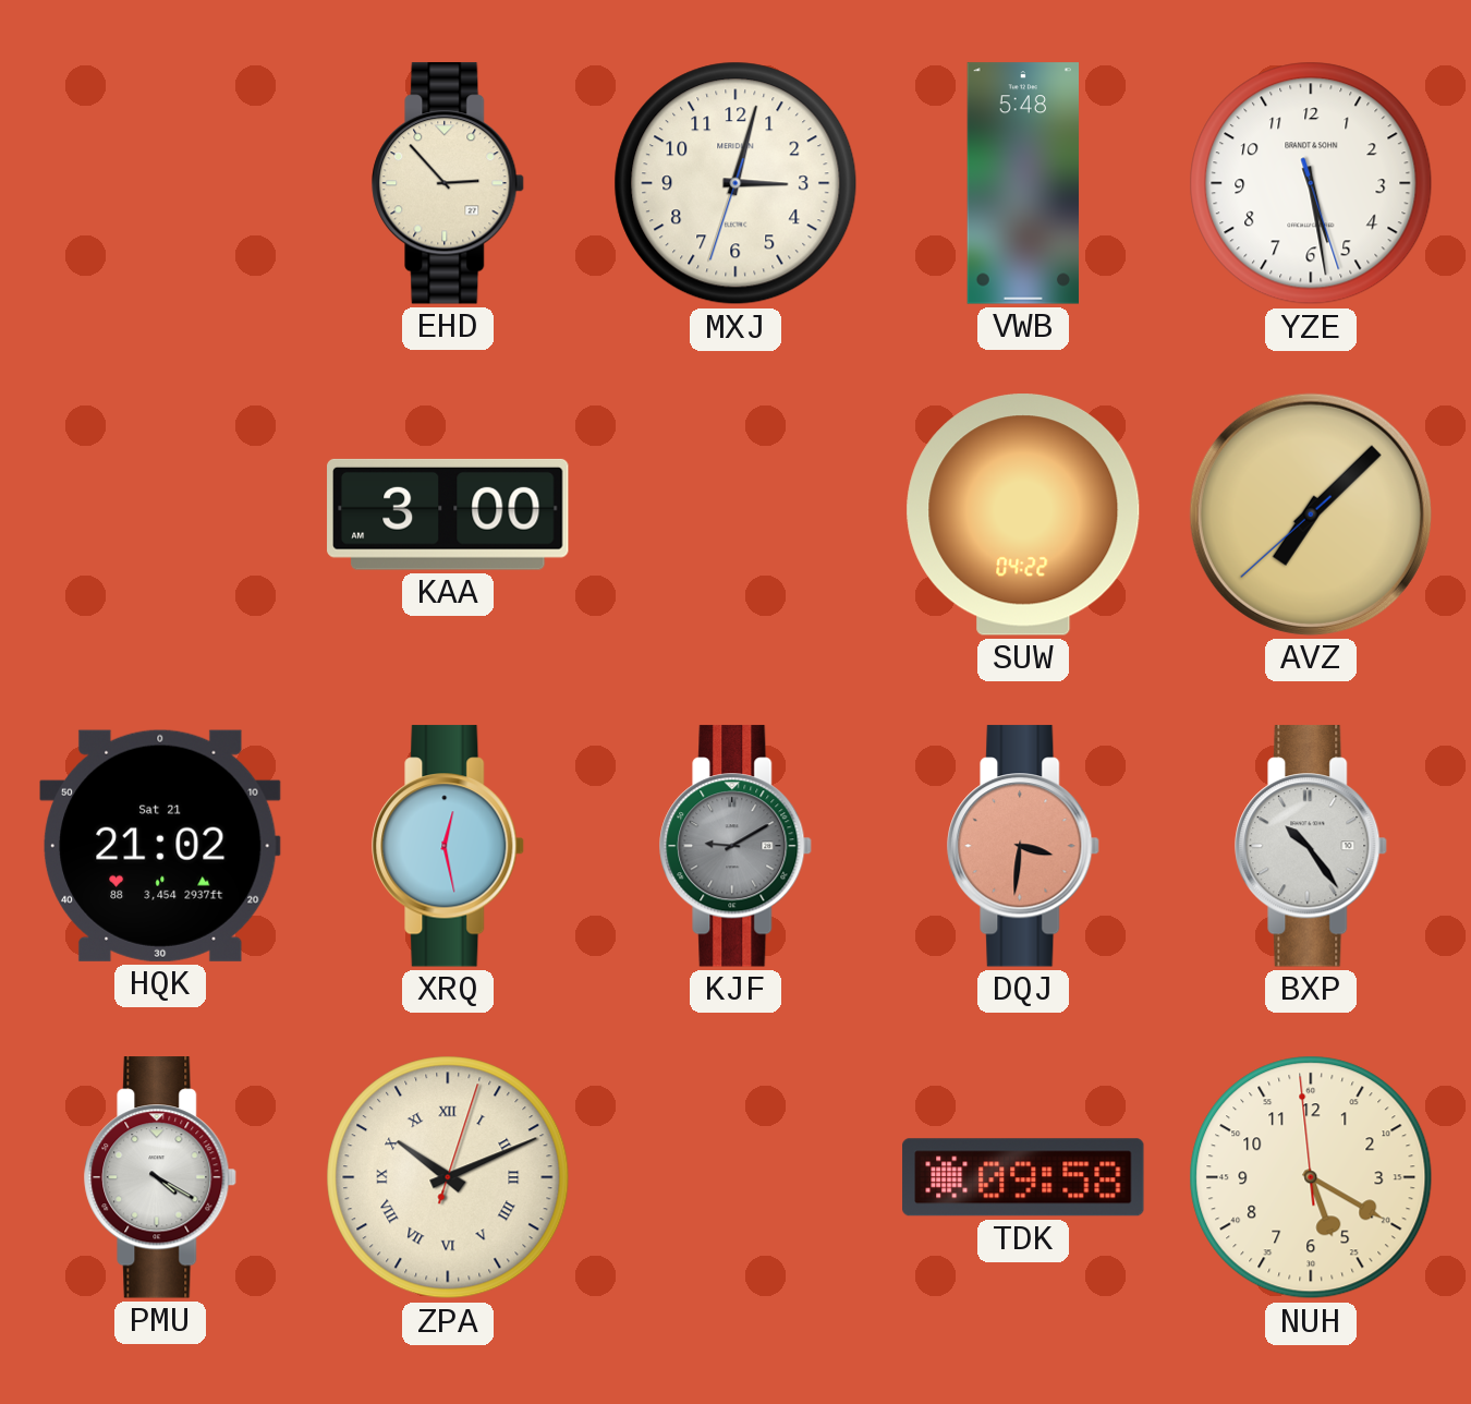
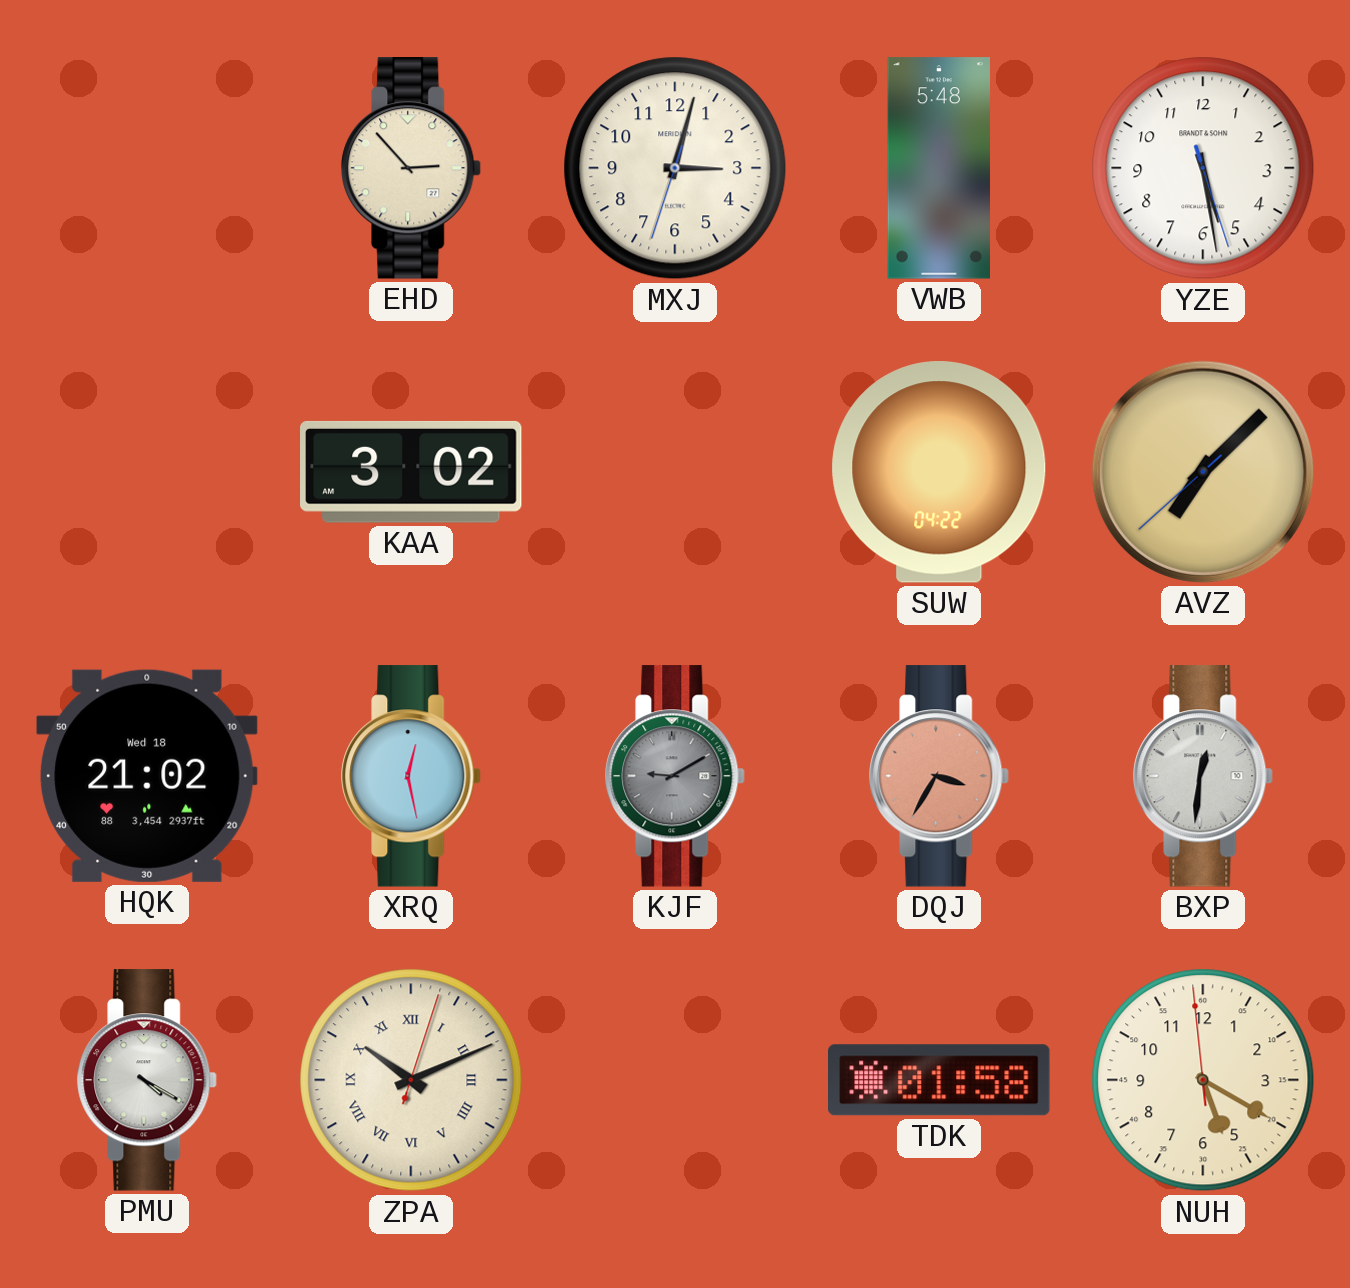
KAA: 3:00 -> 3:02
HQK date: Sat 21 -> Wed 18
DQJ: 3:31 -> 3:35
BXP: 10:24 -> 12:31
TDK: 09:58 -> 01:58
